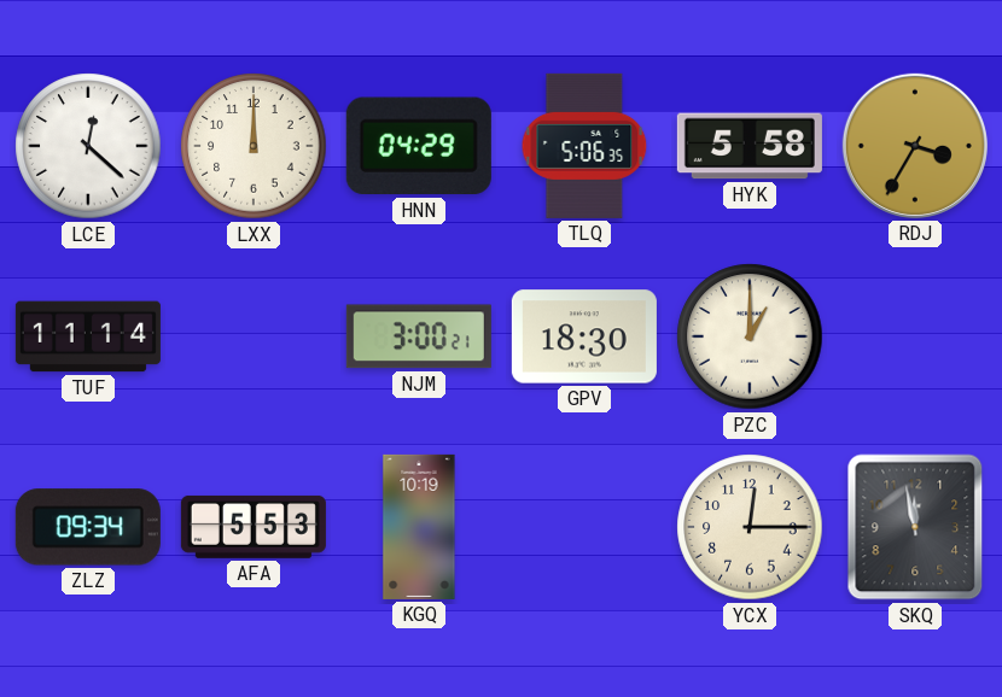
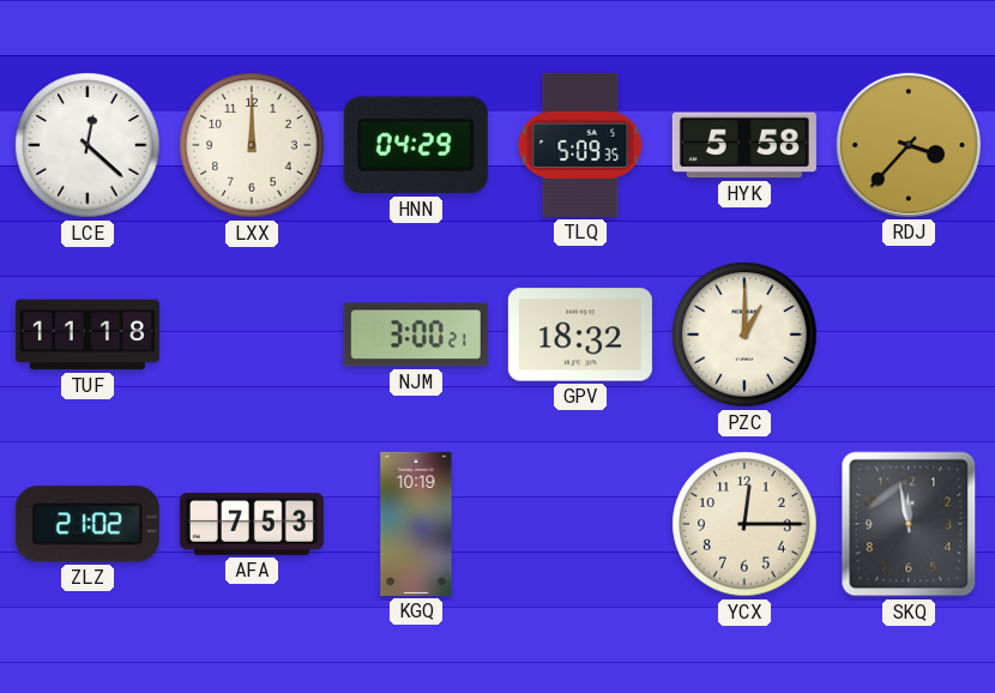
TLQ: 5:06 -> 5:09
RDJ: 3:35 -> 3:37
TUF: 11:14 -> 11:18
GPV: 18:30 -> 18:32
ZLZ: 09:34 -> 21:02
AFA: 5:53 -> 7:53
